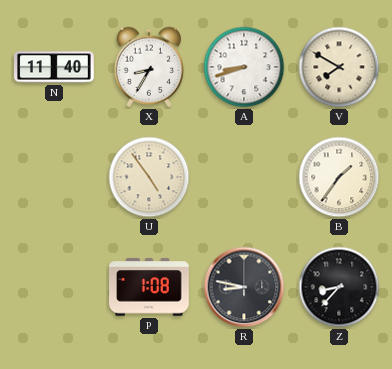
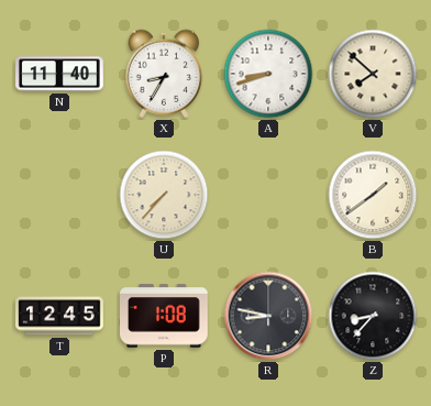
V: 7:50 -> 7:52
U: 4:54 -> 7:37
B: 1:36 -> 1:39
T: none -> 12:45
